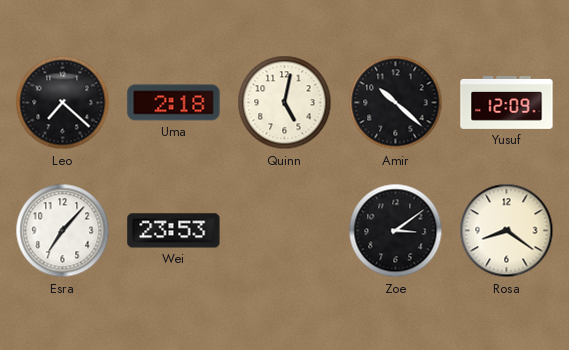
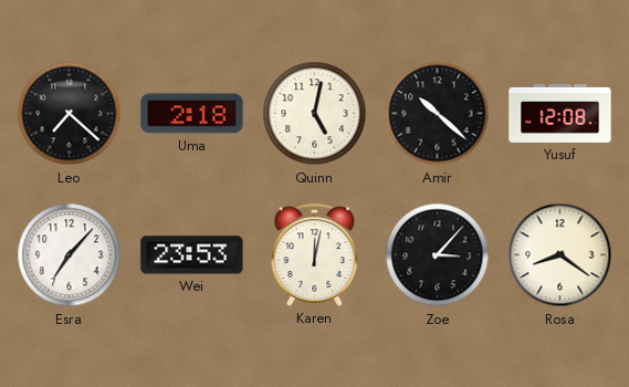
Yusuf: 12:09 -> 12:08
Karen: none -> 12:02
Zoe: 3:09 -> 3:07
